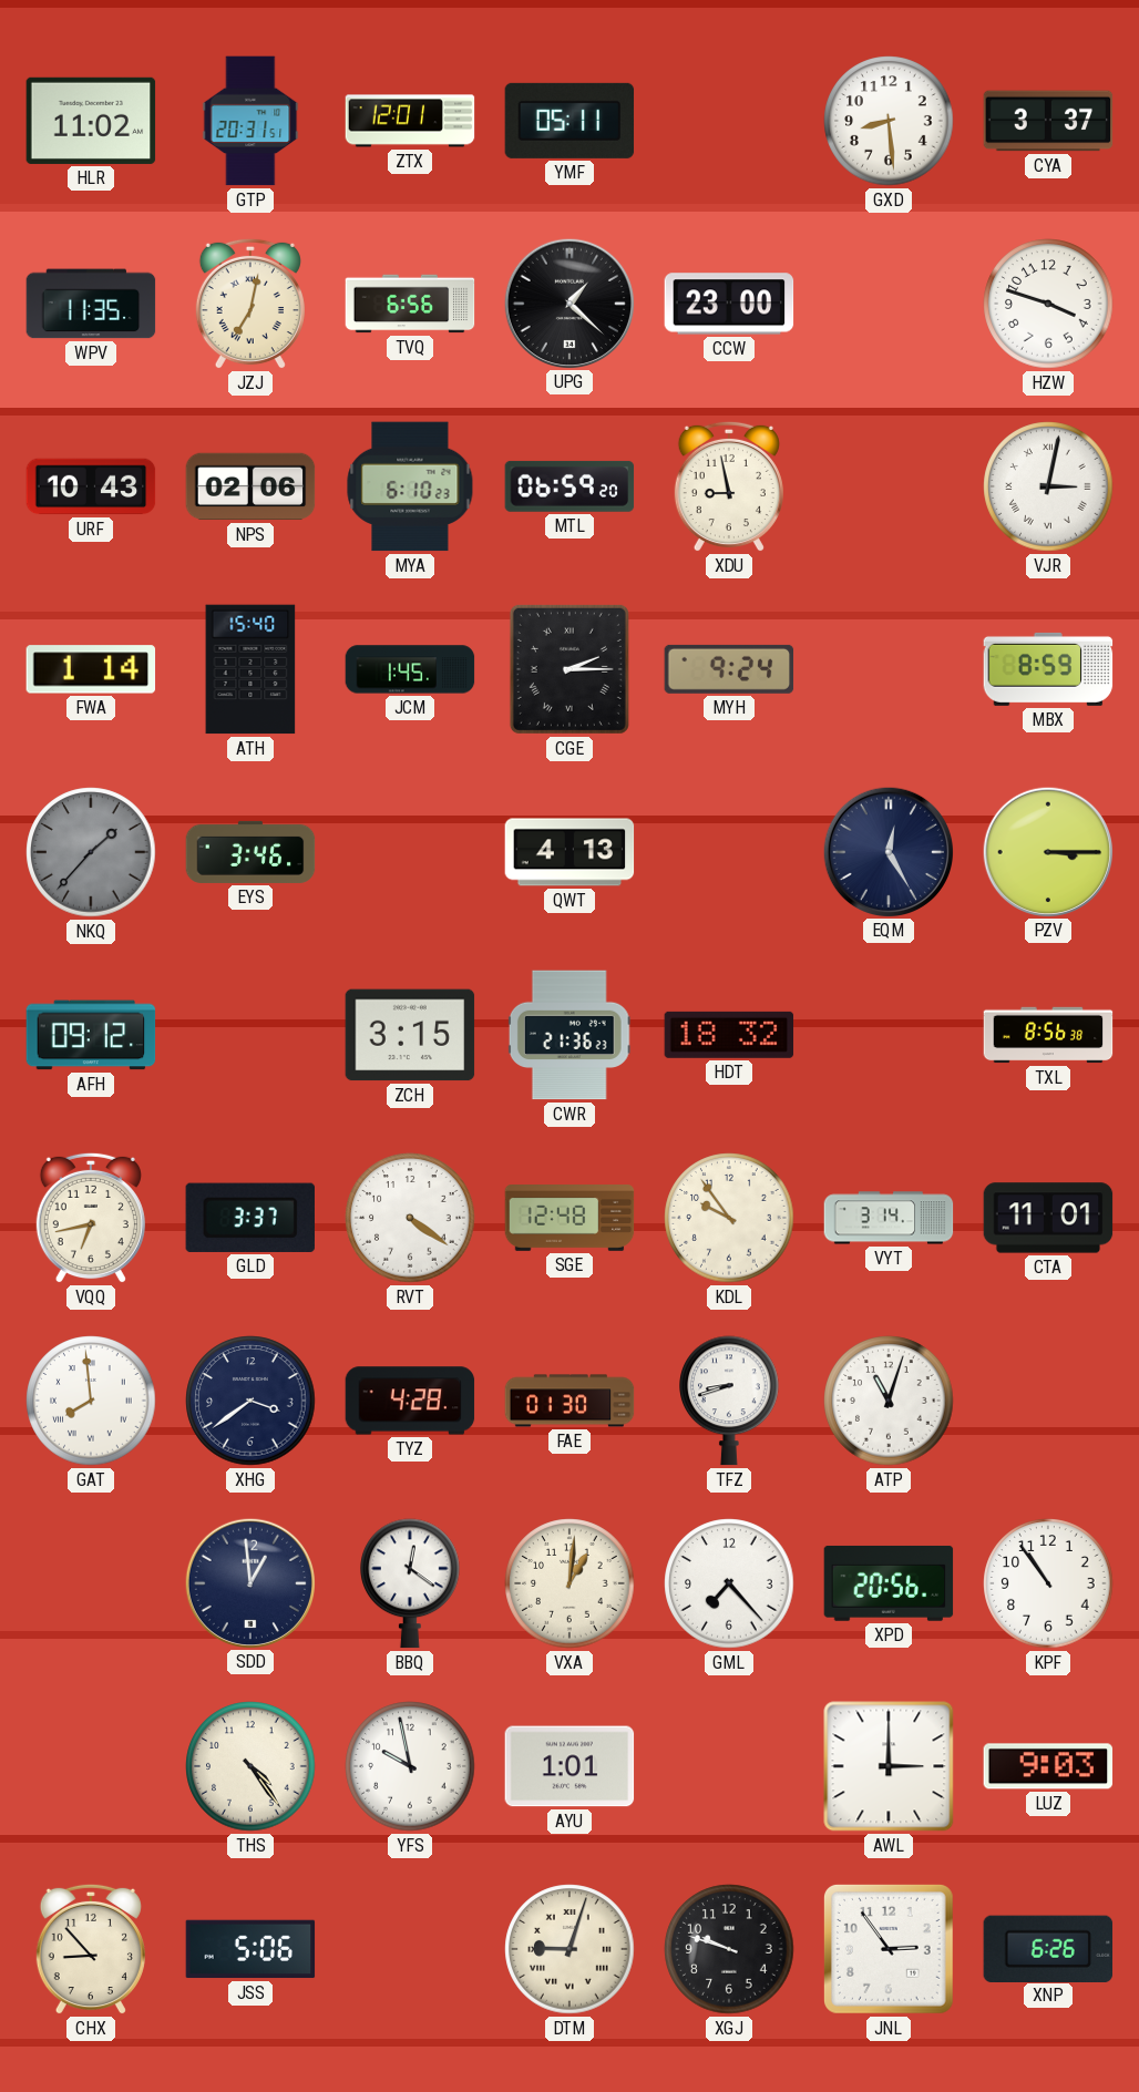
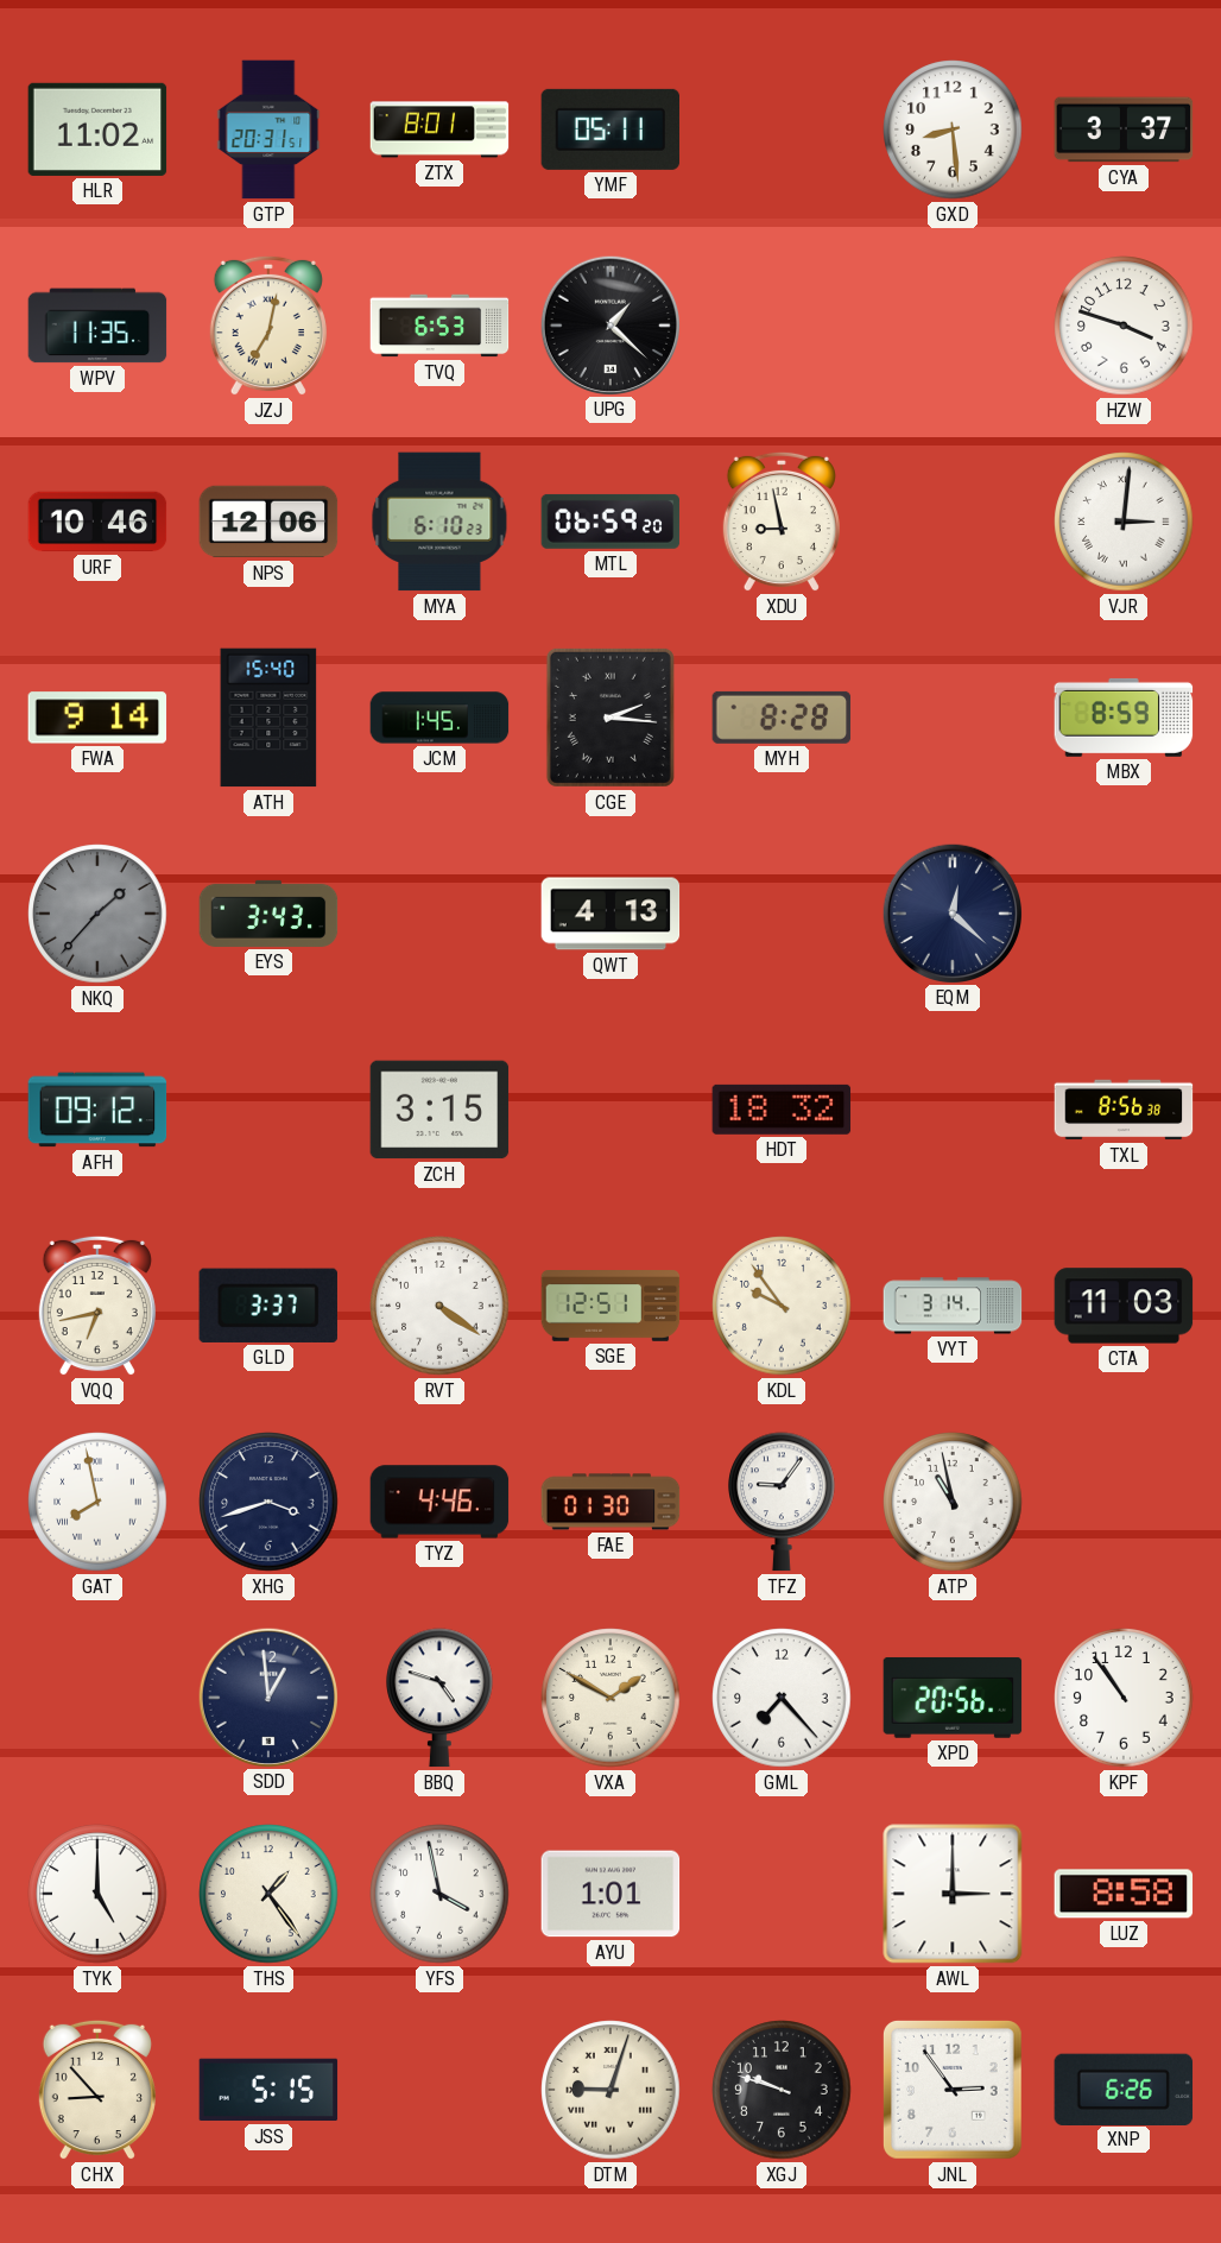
ZTX: 12:01 -> 8:01
TVQ: 6:56 -> 6:53
CCW: 23:00 -> none
URF: 10:43 -> 10:46
NPS: 02:06 -> 12:06
VJR: 3:02 -> 3:01
FWA: 1:14 -> 9:14
CGE: 2:15 -> 2:16
MYH: 9:24 -> 8:28
EYS: 3:46 -> 3:43
EQM: 12:25 -> 12:22
PZV: 3:15 -> none
CWR: 21:36 -> none
SGE: 12:48 -> 12:51
CTA: 11:01 -> 11:03
GAT: 7:59 -> 7:58
XHG: 3:39 -> 3:42
TYZ: 4:28 -> 4:46
TFZ: 8:42 -> 9:06
ATP: 11:03 -> 10:58
BBQ: 12:21 -> 4:48
VXA: 1:01 -> 1:50
TYK: none -> 5:00
THS: 4:24 -> 1:24
YFS: 9:58 -> 3:58
LUZ: 9:03 -> 8:58
JSS: 5:06 -> 5:15
